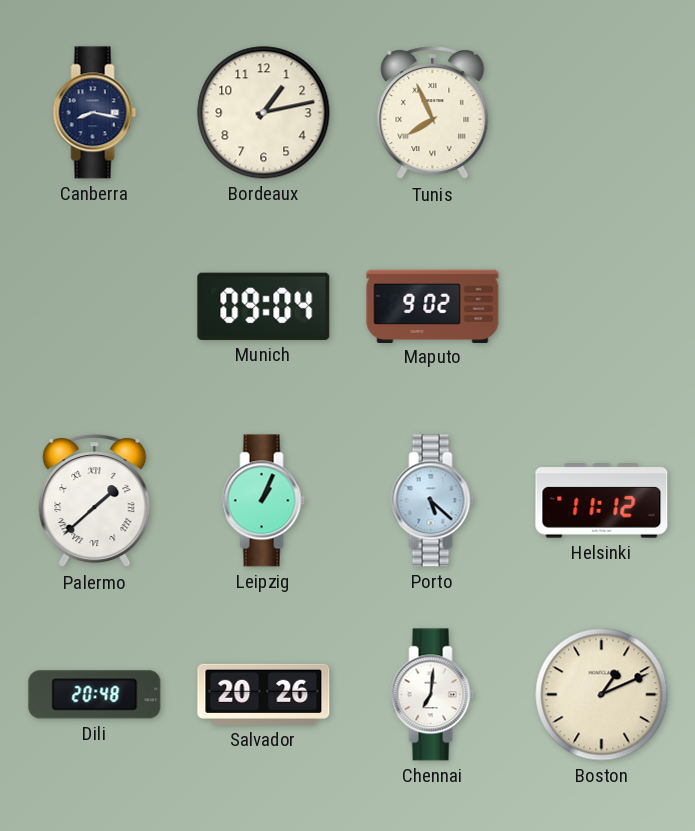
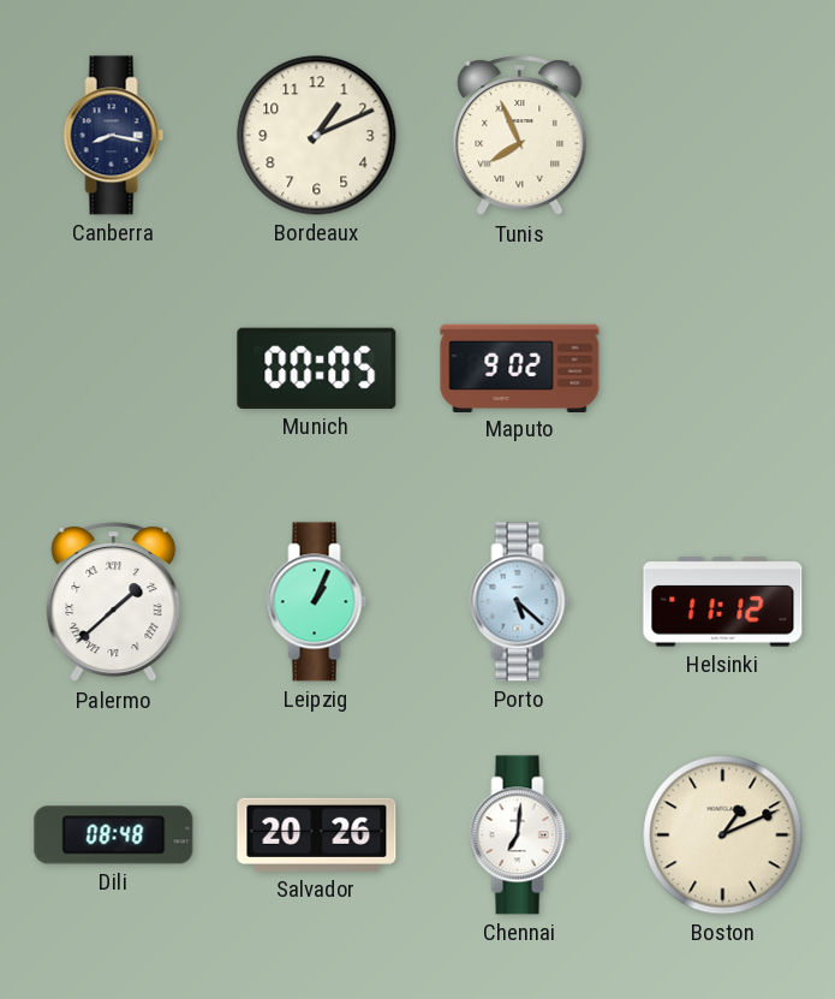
Bordeaux: 1:13 -> 1:11
Munich: 09:04 -> 00:05
Dili: 20:48 -> 08:48
